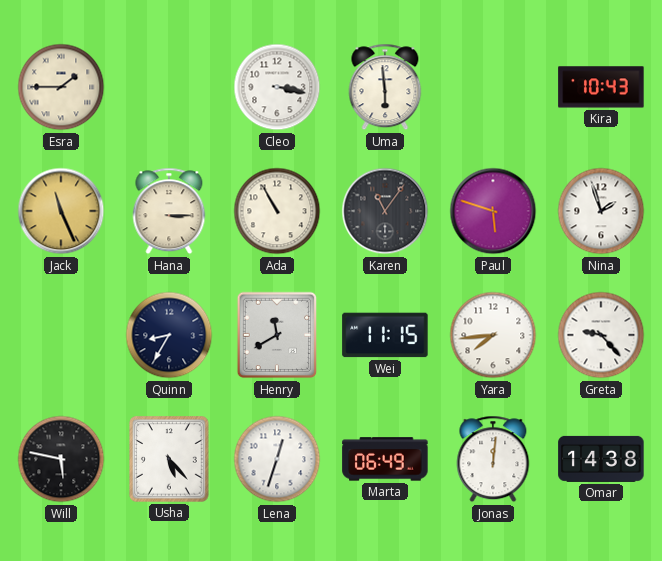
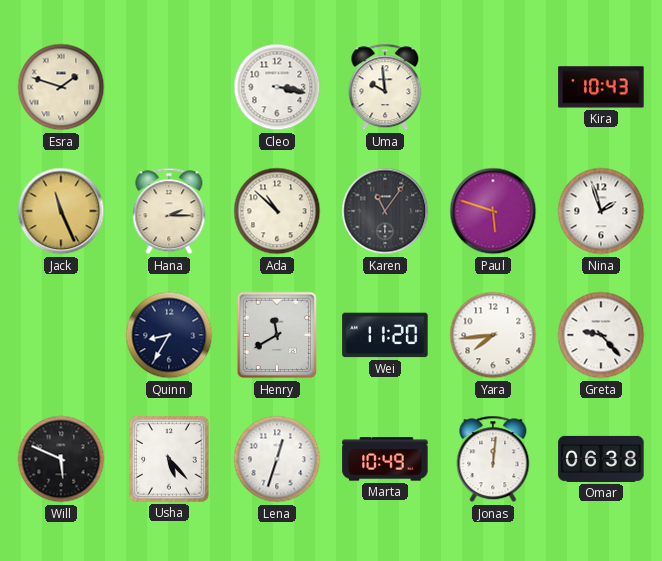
Esra: 1:45 -> 1:48
Uma: 5:59 -> 9:59
Hana: 3:15 -> 2:15
Ada: 10:55 -> 10:52
Wei: 11:15 -> 11:20
Will: 5:47 -> 5:49
Marta: 06:49 -> 10:49
Omar: 14:38 -> 06:38
